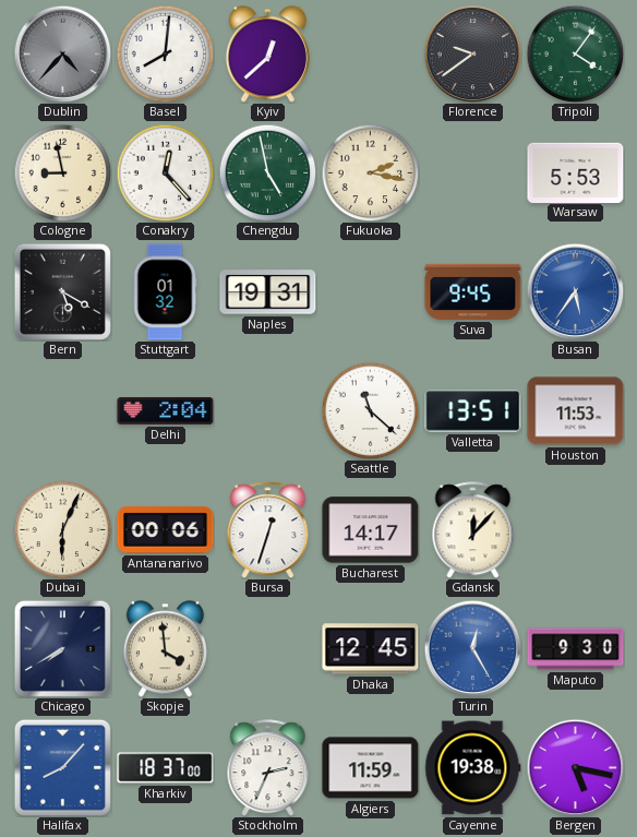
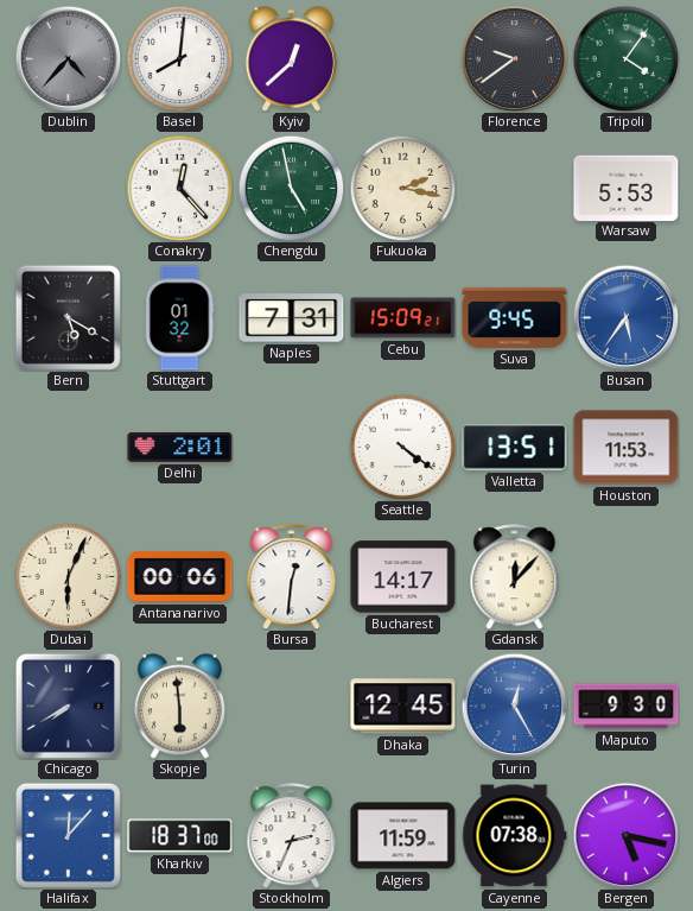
Cologne: 8:58 -> none
Naples: 19:31 -> 7:31
Cebu: none -> 15:09
Delhi: 2:04 -> 2:01
Seattle: 11:22 -> 4:21
Bursa: 12:33 -> 12:31
Skopje: 3:59 -> 5:59
Halifax: 8:07 -> 12:07
Cayenne: 19:38 -> 07:38
